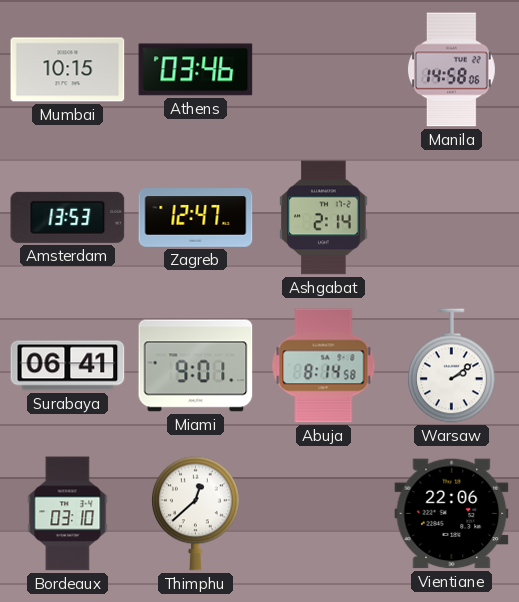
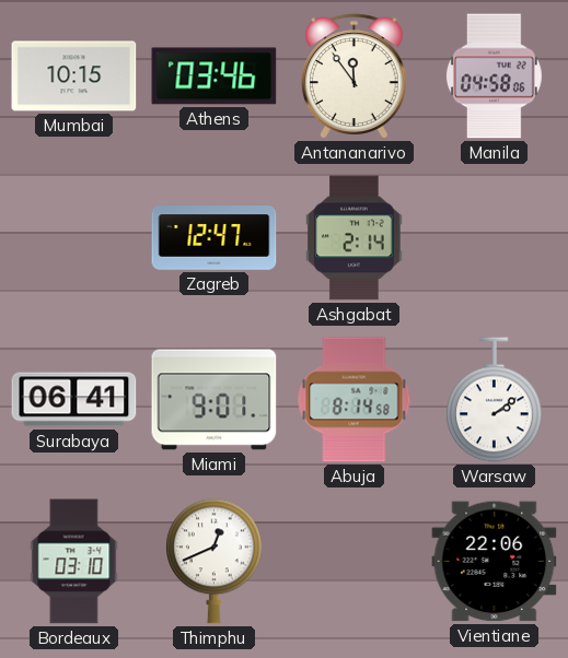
Antananarivo: none -> 11:54
Manila: 14:58 -> 04:58
Amsterdam: 13:53 -> none
Thimphu: 12:38 -> 12:41
